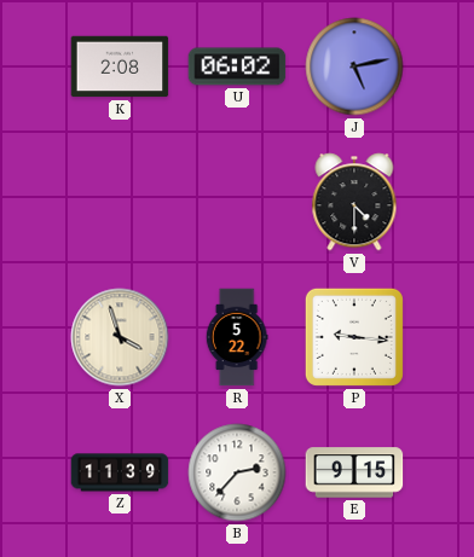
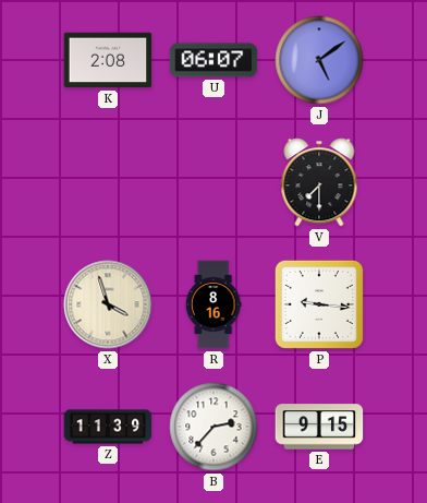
U: 06:02 -> 06:07
J: 5:13 -> 5:09
V: 4:30 -> 7:30
R: 5:22 -> 8:16
